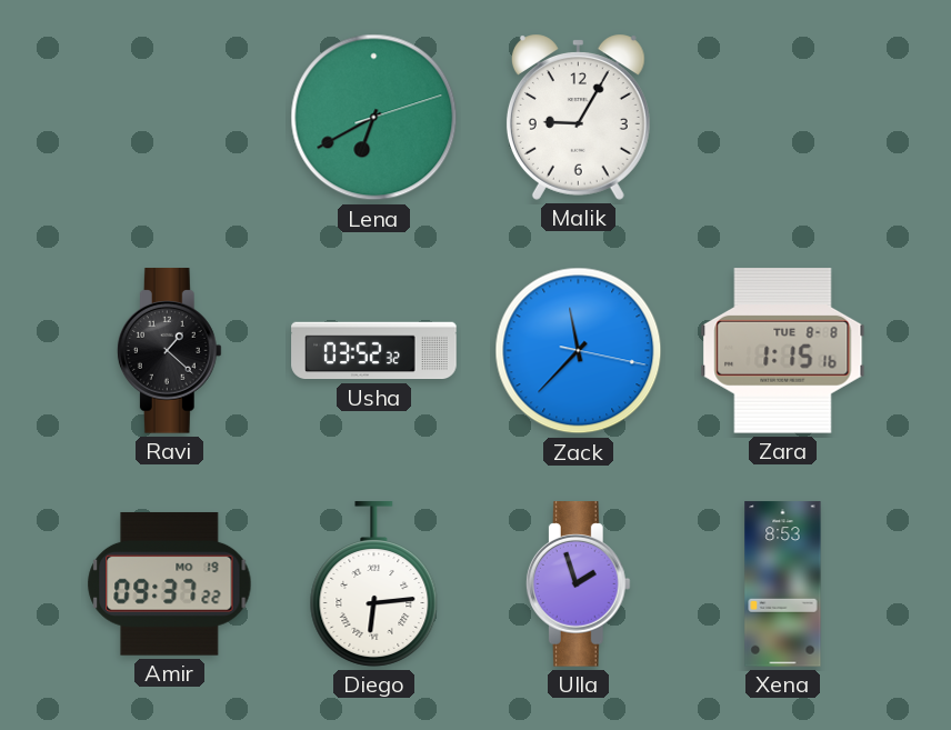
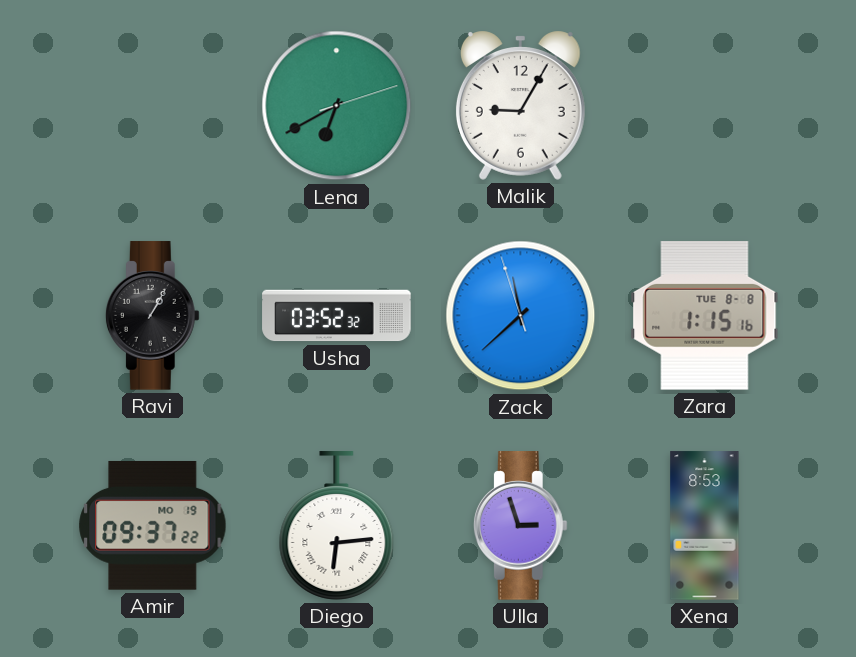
Ravi: 1:22 -> 1:05
Zack: 11:37:17 -> 11:37:57
Ulla: 1:57 -> 2:57
